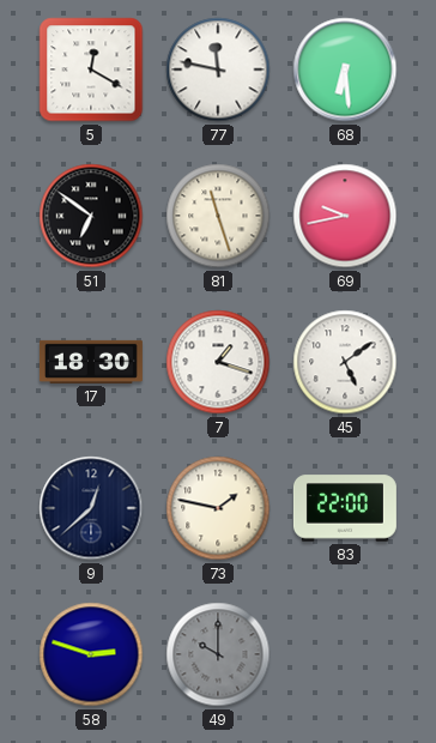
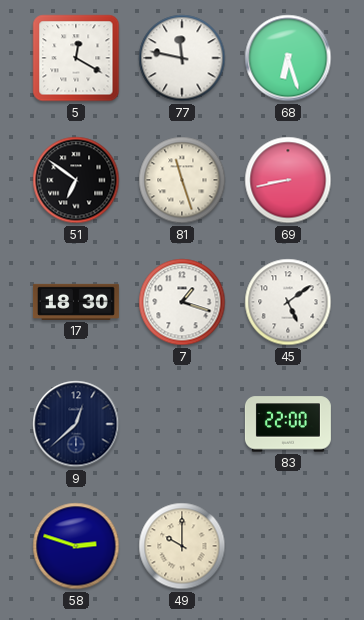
68: 6:29 -> 6:27
69: 9:43 -> 8:43
73: 1:47 -> none
49 dial: grey -> cream
